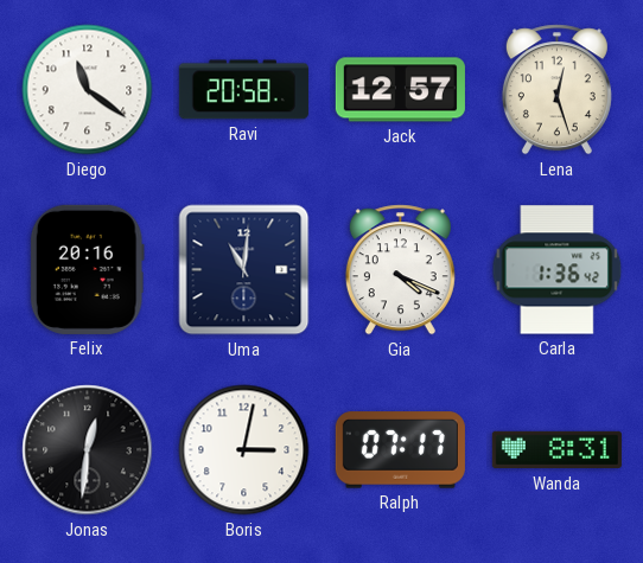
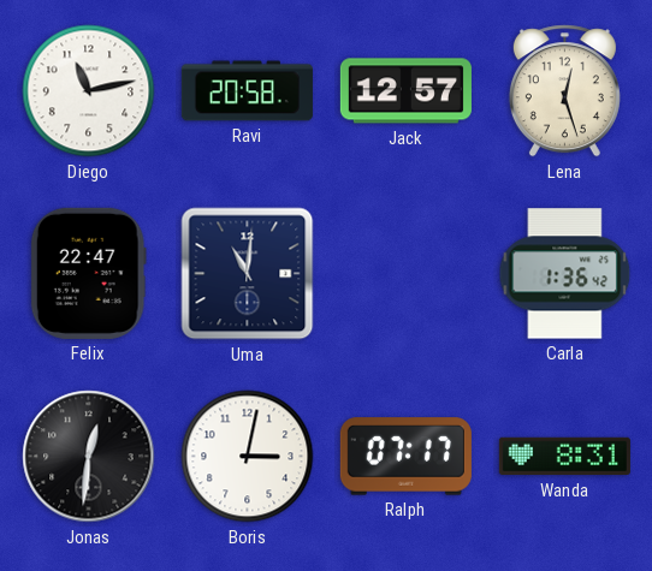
Diego: 11:21 -> 11:13
Felix: 20:16 -> 22:47
Gia: 4:19 -> none
